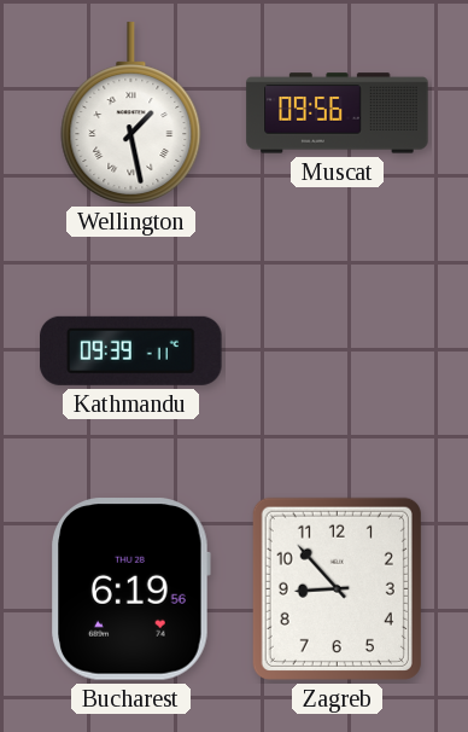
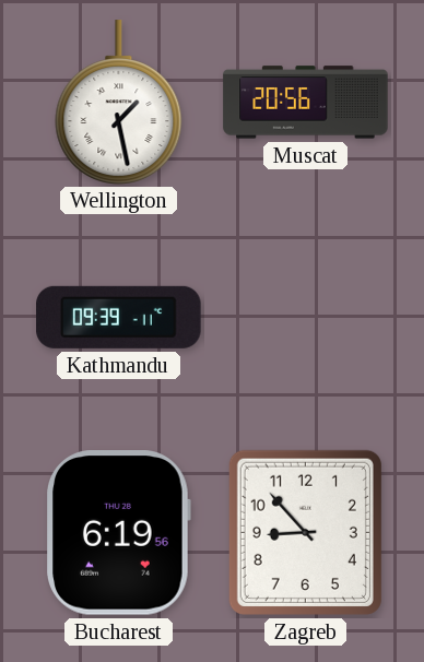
Muscat: 09:56 -> 20:56
